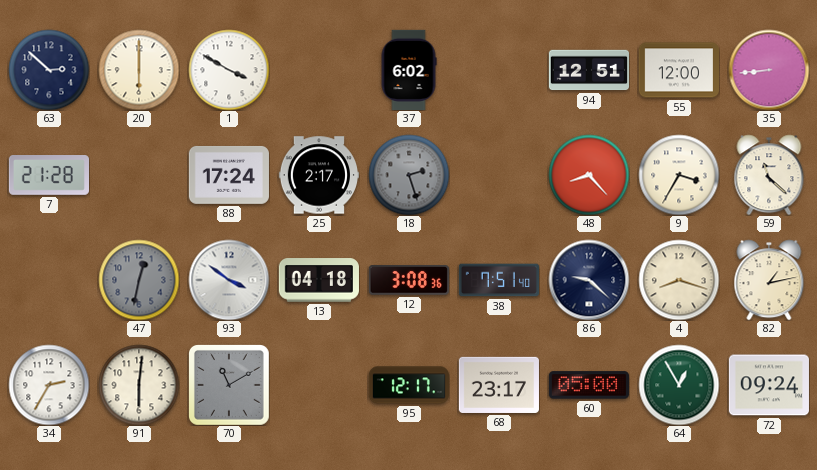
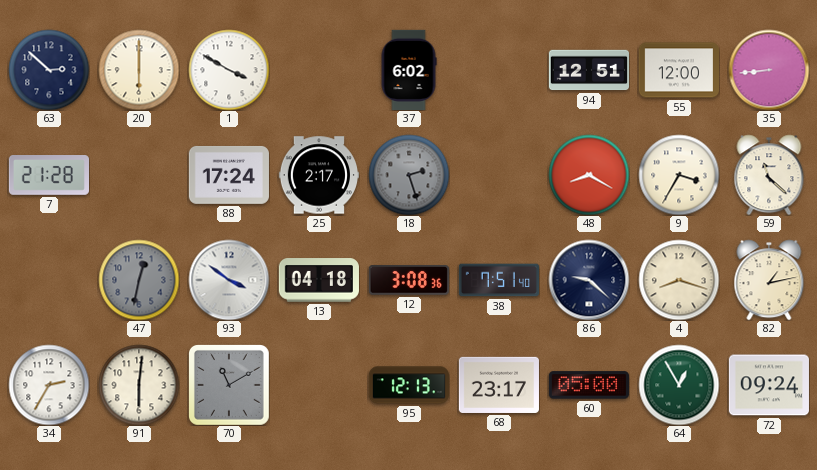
48: 8:23 -> 8:20
95: 12:17 -> 12:13
